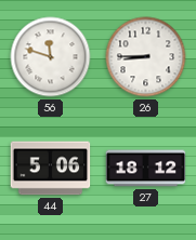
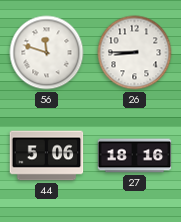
27: 18:12 -> 18:16
